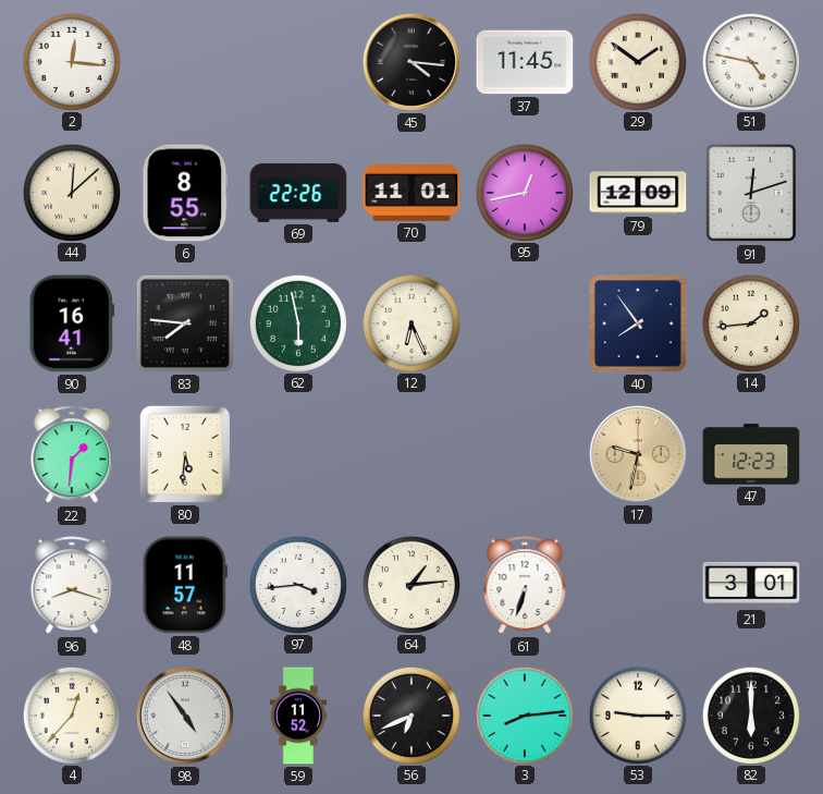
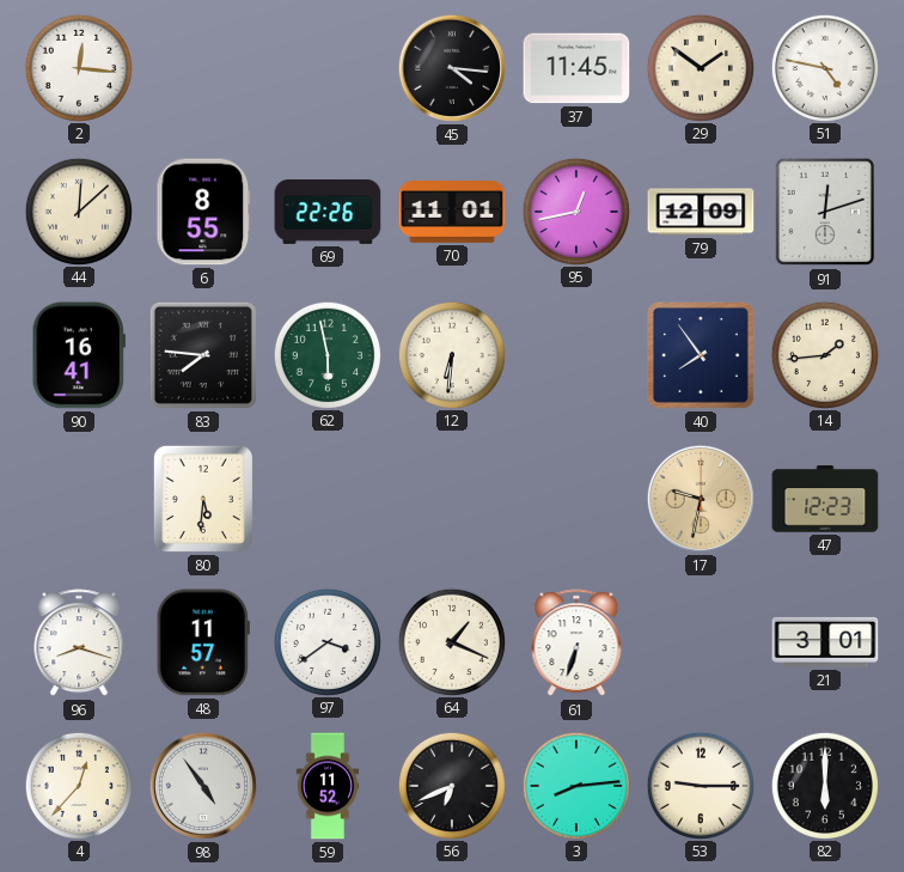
12: 6:26 -> 6:31
22: 1:31 -> none
97: 3:44 -> 3:39
64: 1:14 -> 1:19
